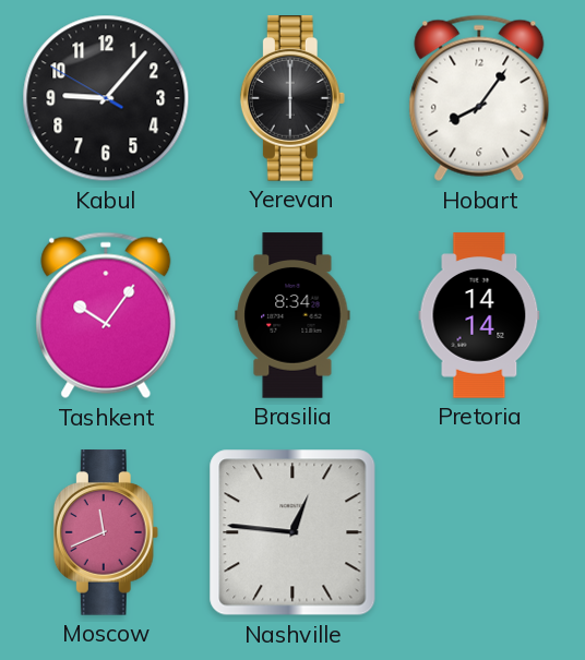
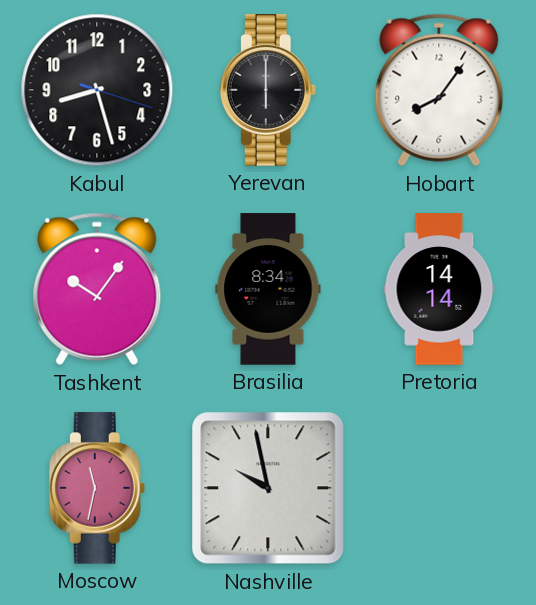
Kabul: 9:06 -> 8:27
Moscow: 11:41 -> 11:32
Nashville: 12:46 -> 9:58
